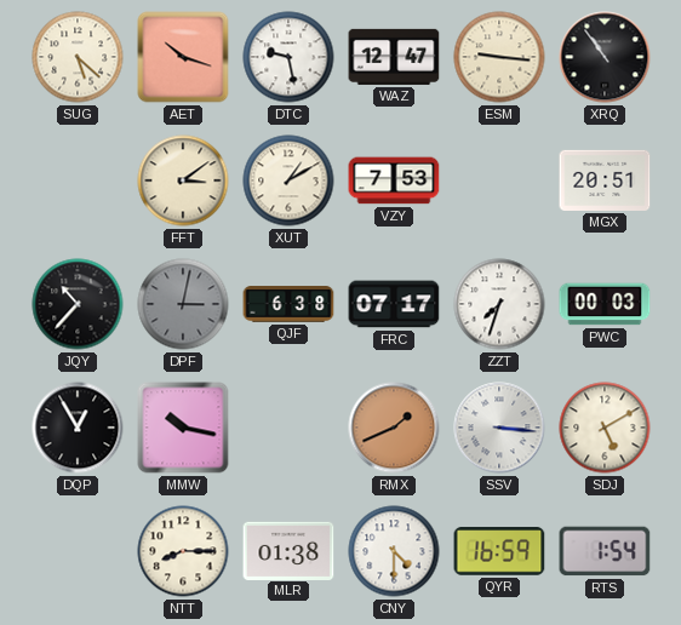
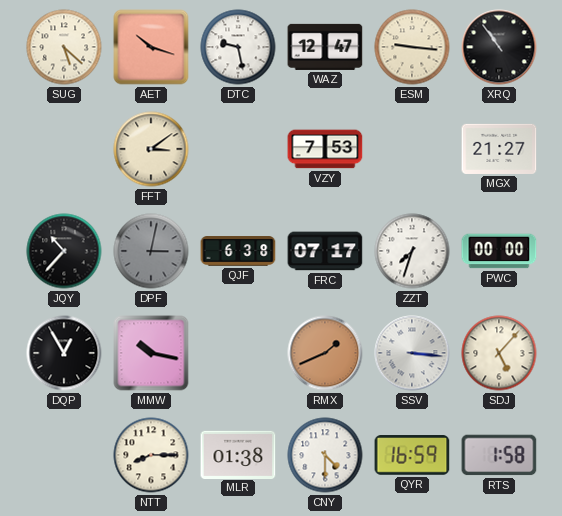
XUT: 1:10 -> none
MGX: 20:51 -> 21:27
PWC: 00:03 -> 00:00
SDJ: 5:10 -> 5:07
RTS: 1:54 -> 1:58
